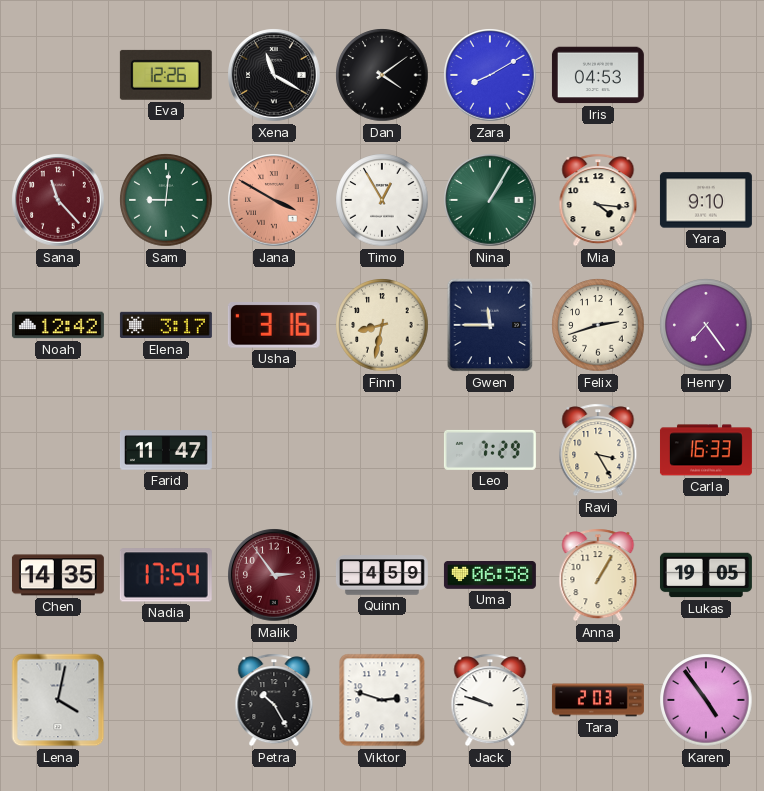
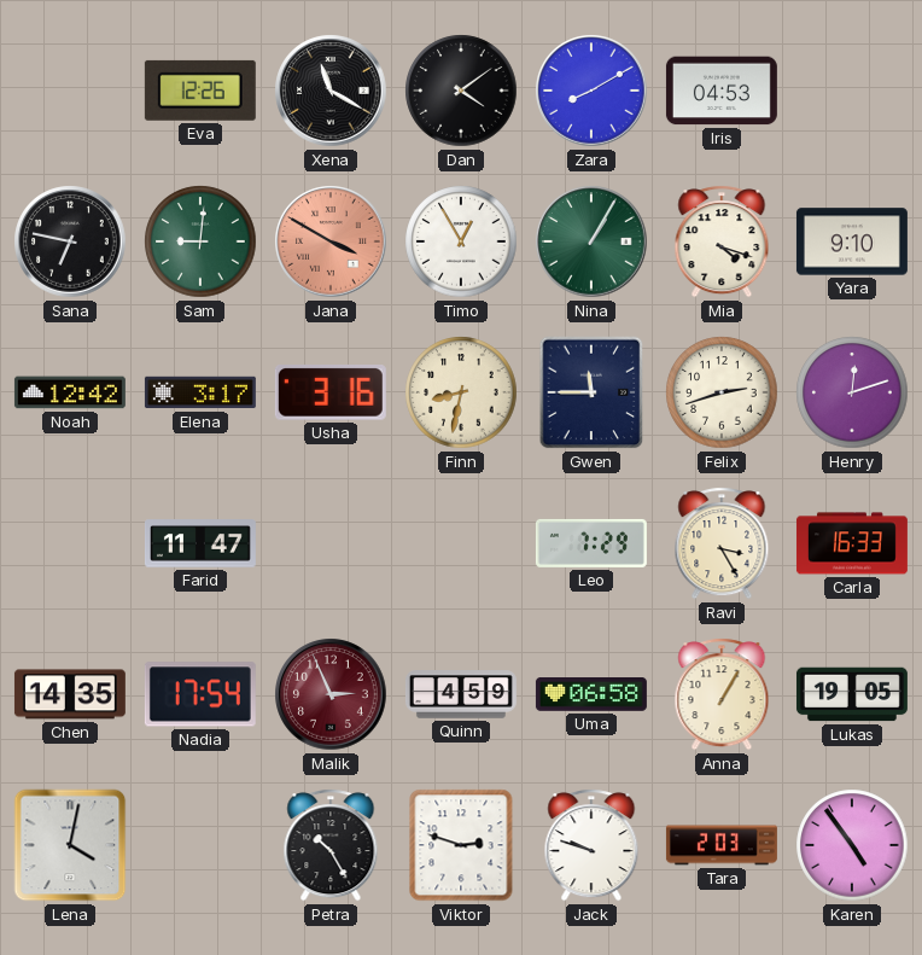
Sana: 11:23 -> 6:47
Sana dial: burgundy -> black
Mia: 4:16 -> 4:18
Henry: 7:24 -> 12:12
Malik: 2:54 -> 2:56
